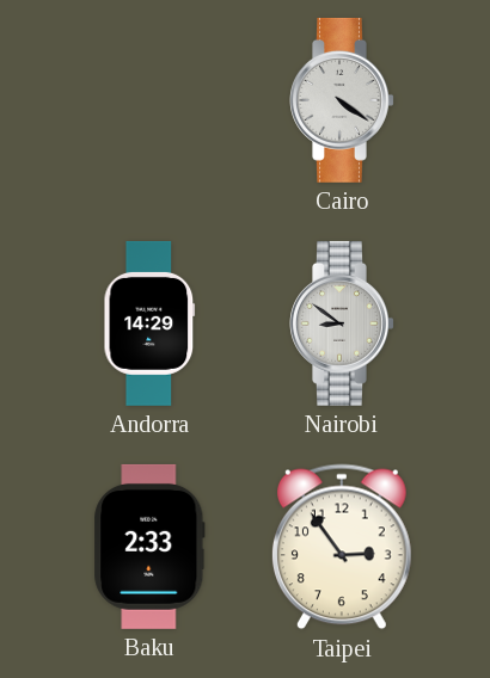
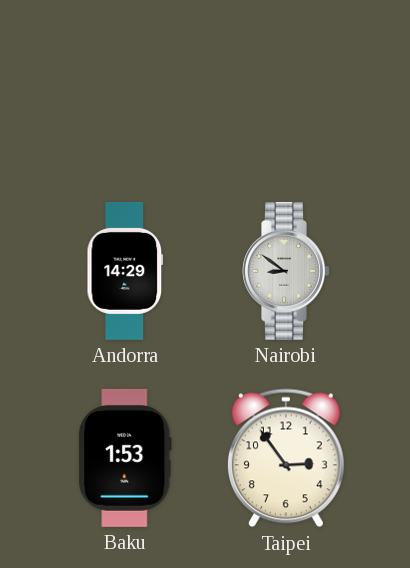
Cairo: 4:21 -> none
Baku: 2:33 -> 1:53
